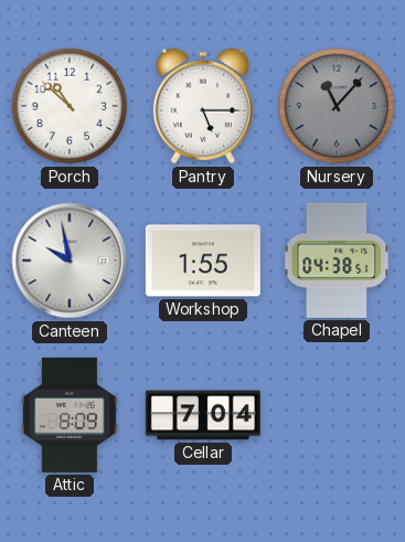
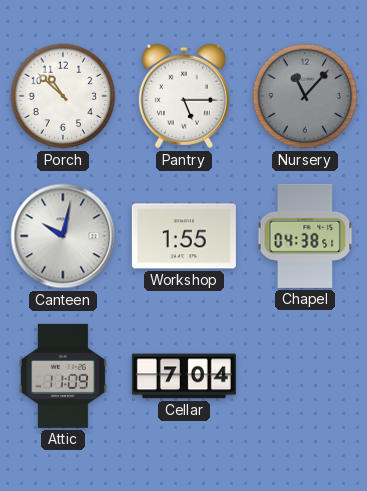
Canteen: 9:58 -> 10:02
Attic: 8:09 -> 11:09
